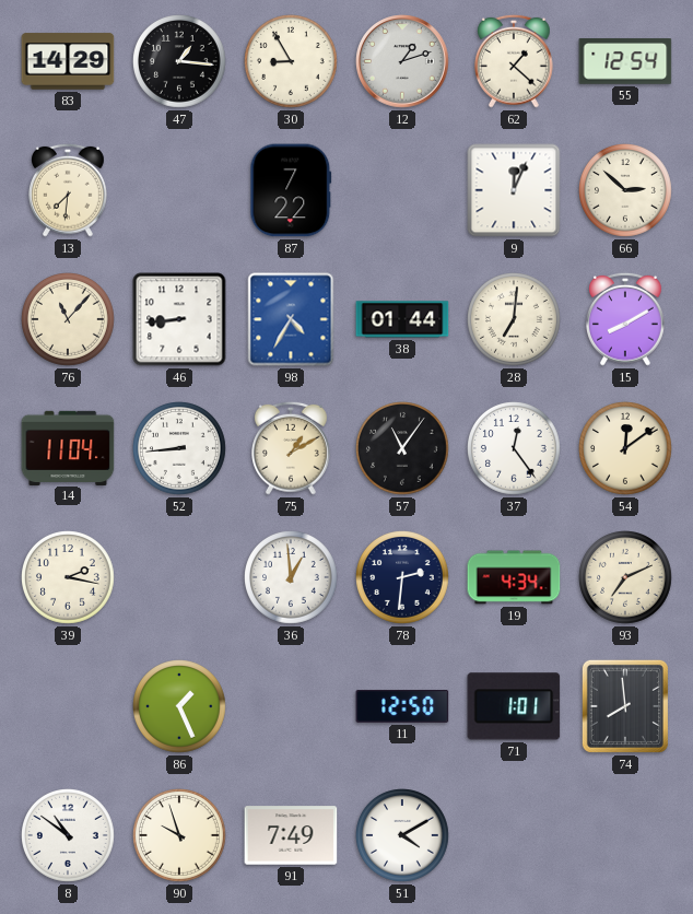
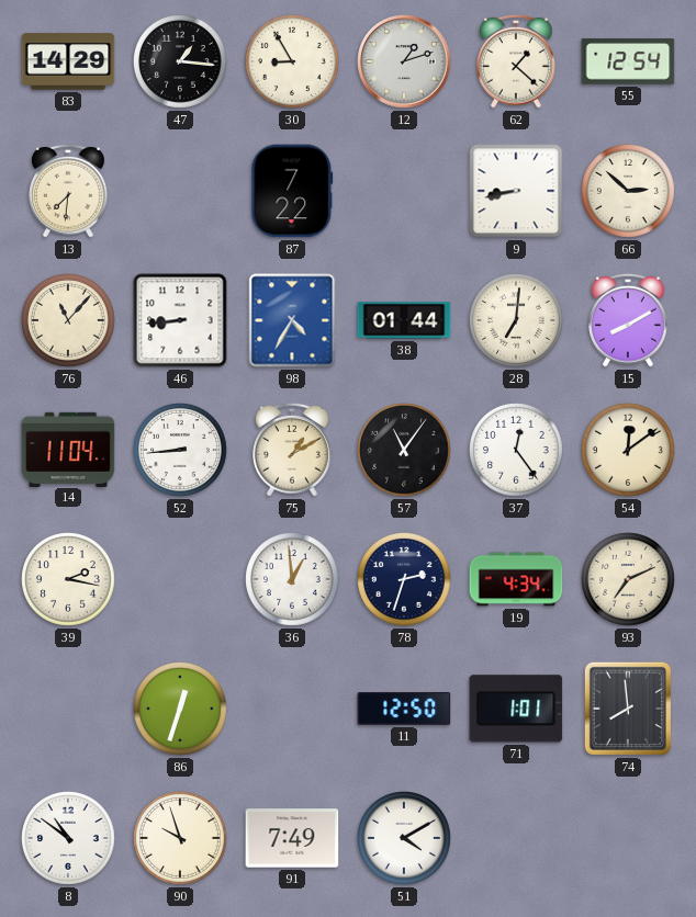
9: 12:04 -> 8:43
78: 2:31 -> 2:33
86: 1:26 -> 12:33
